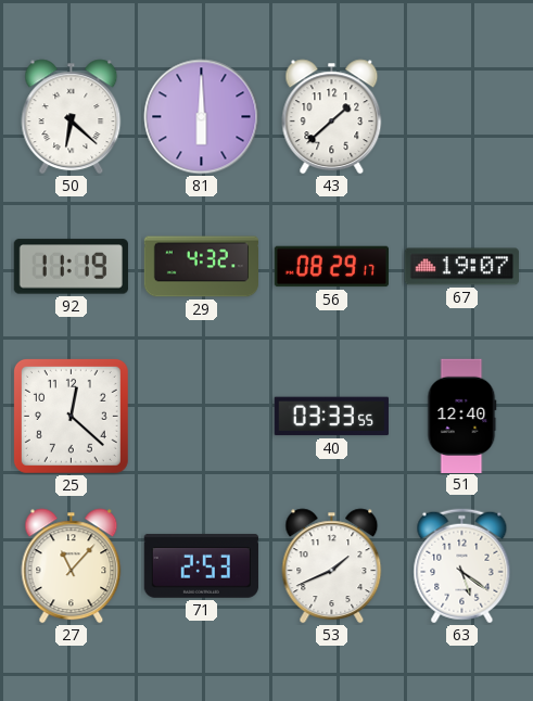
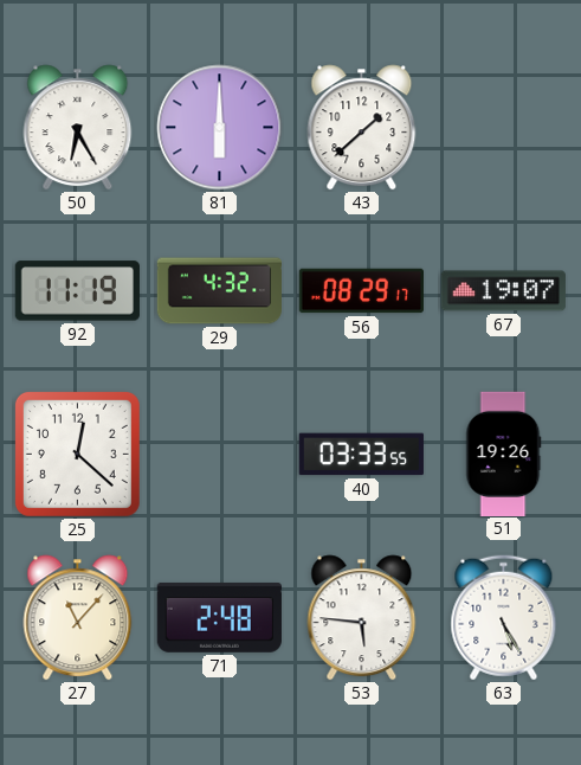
50: 6:22 -> 6:25
51: 12:40 -> 19:26
71: 2:53 -> 2:48
53: 1:41 -> 5:46
63: 5:21 -> 5:25
